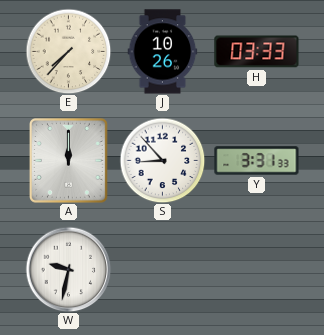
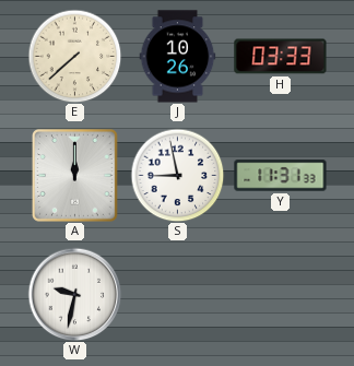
E: 7:37 -> 7:38
S: 8:53 -> 8:58
Y: 3:31 -> 11:31
